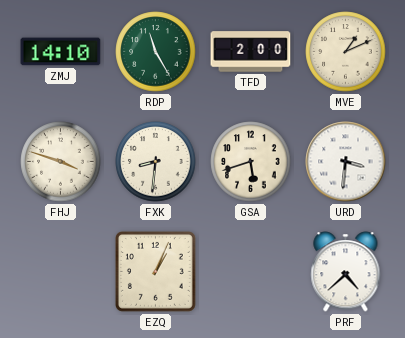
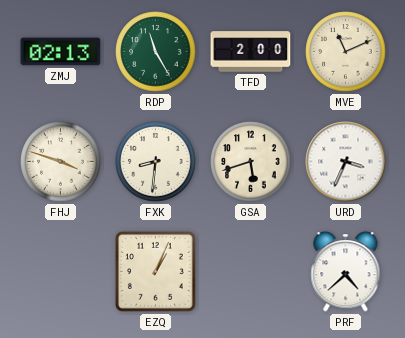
ZMJ: 14:10 -> 02:13
MVE: 1:11 -> 11:11
URD: 3:31 -> 3:34
